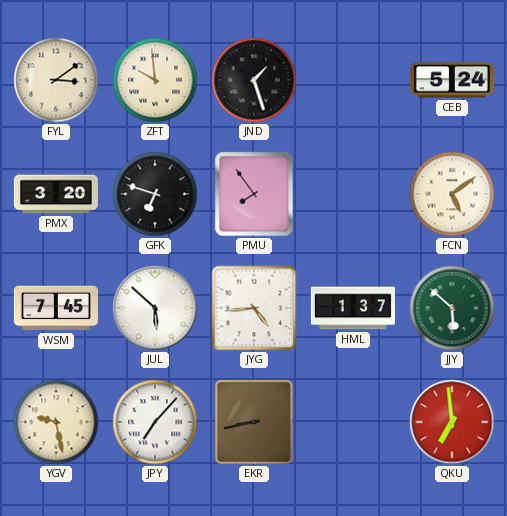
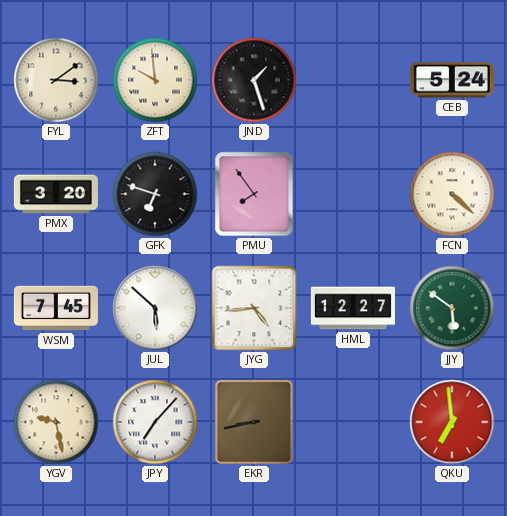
FCN: 5:09 -> 4:22
HML: 1:37 -> 12:27
JJY: 5:52 -> 5:51
